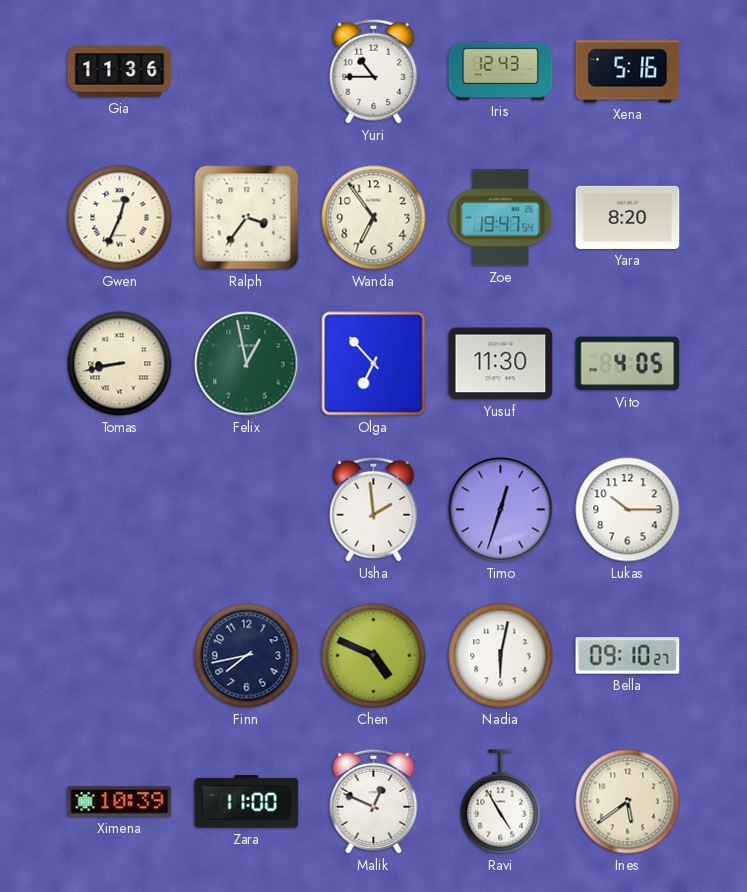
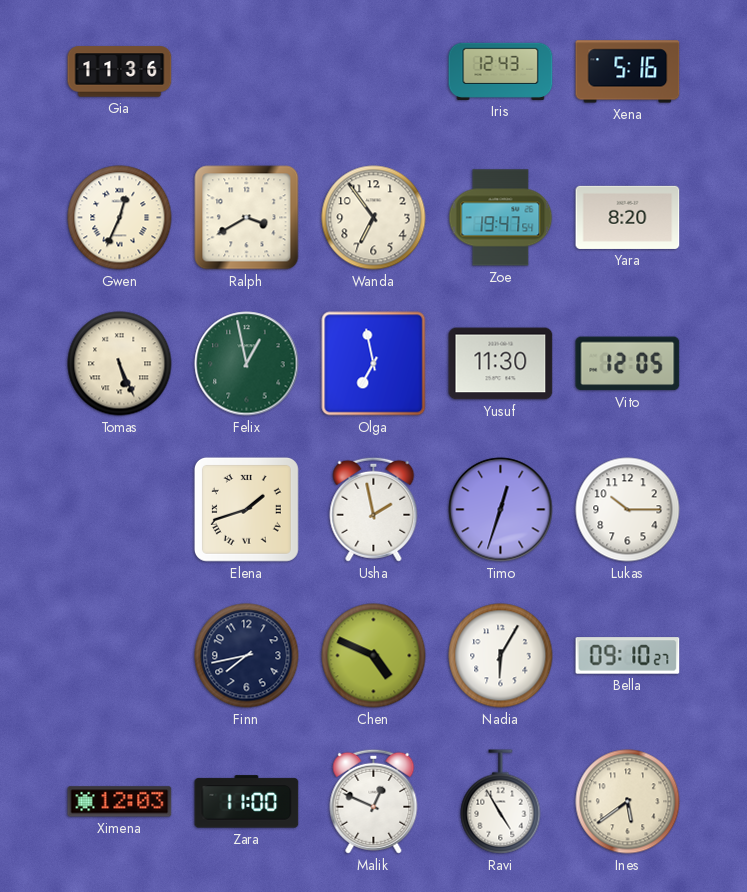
Yuri: 10:45 -> none
Ralph: 3:36 -> 3:40
Tomas: 8:43 -> 5:26
Olga: 6:53 -> 6:58
Vito: 4:05 -> 12:05
Elena: none -> 1:42
Usha: 1:59 -> 1:58
Nadia: 6:02 -> 6:05
Ximena: 10:39 -> 12:03
